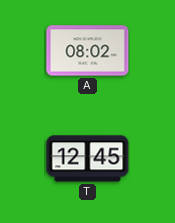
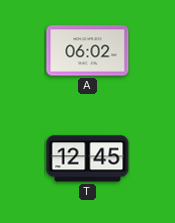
A: 08:02 -> 06:02
